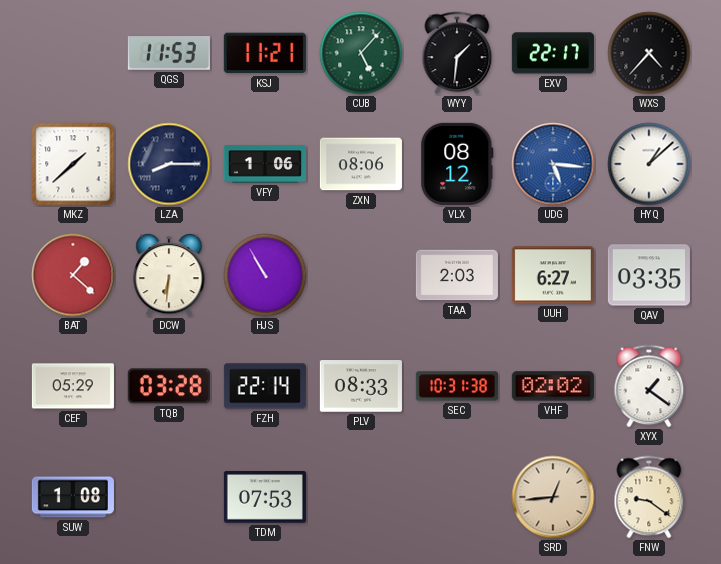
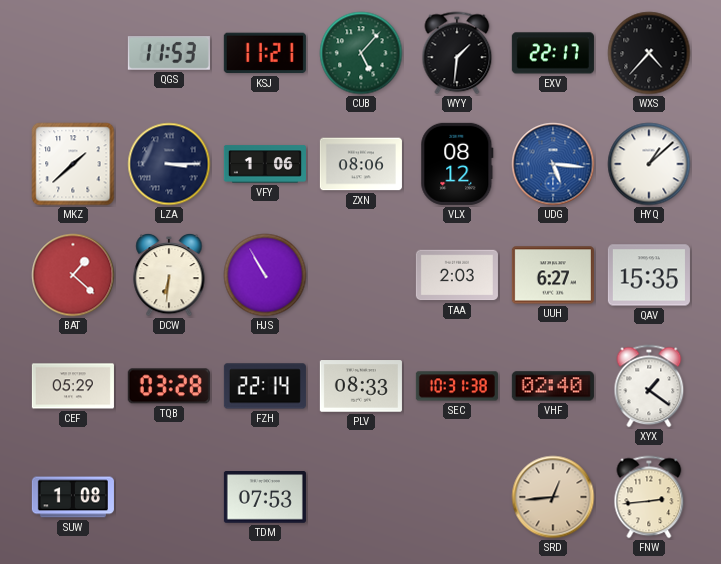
LZA: 8:15 -> 3:15
QAV: 03:35 -> 15:35
VHF: 02:02 -> 02:40
FNW: 9:21 -> 2:44
